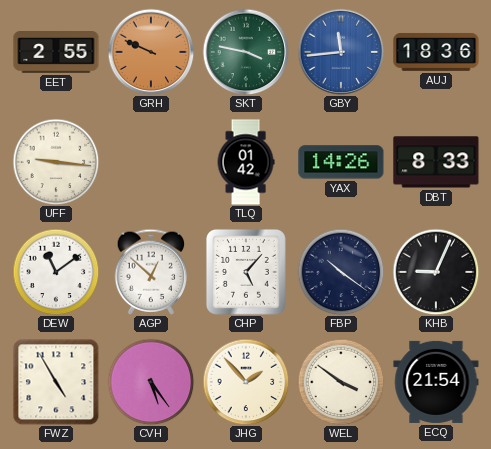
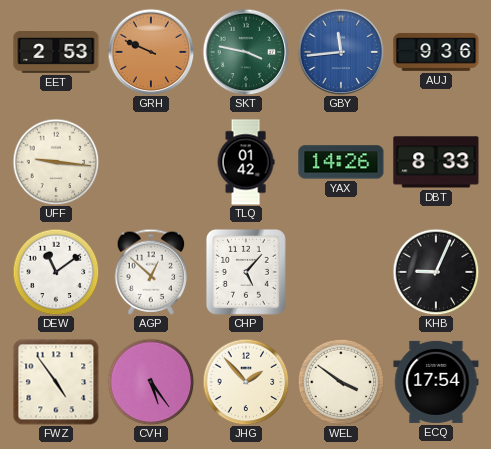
EET: 2:55 -> 2:53
AUJ: 18:36 -> 9:36
FBP: 10:21 -> none
FWZ: 4:55 -> 4:54
ECQ: 21:54 -> 17:54
